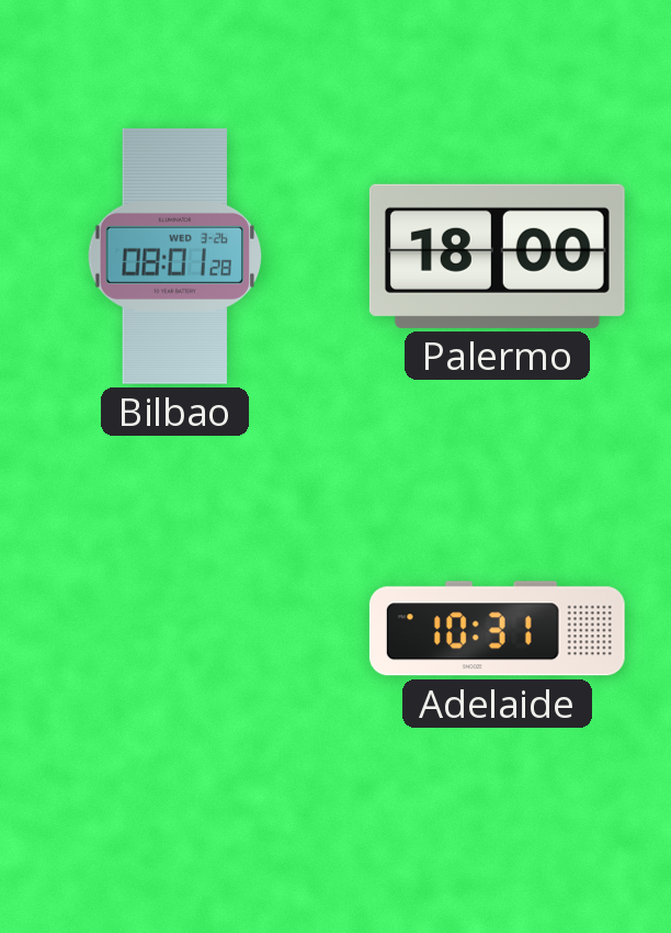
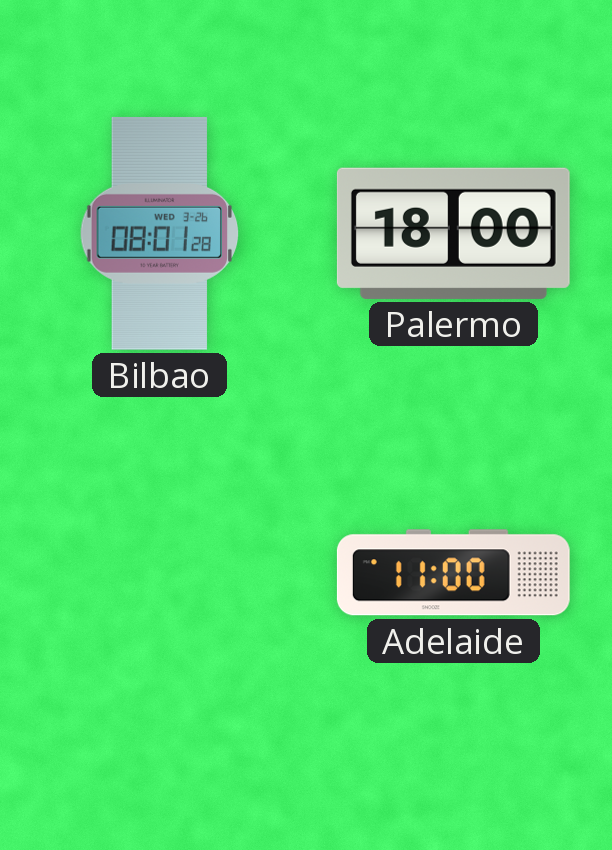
Adelaide: 10:31 -> 11:00
